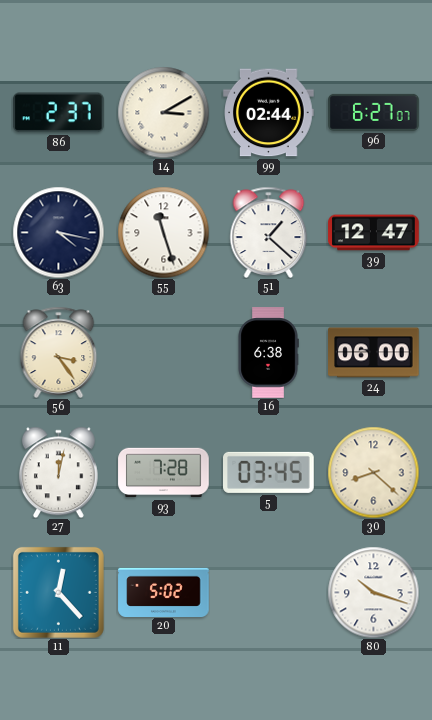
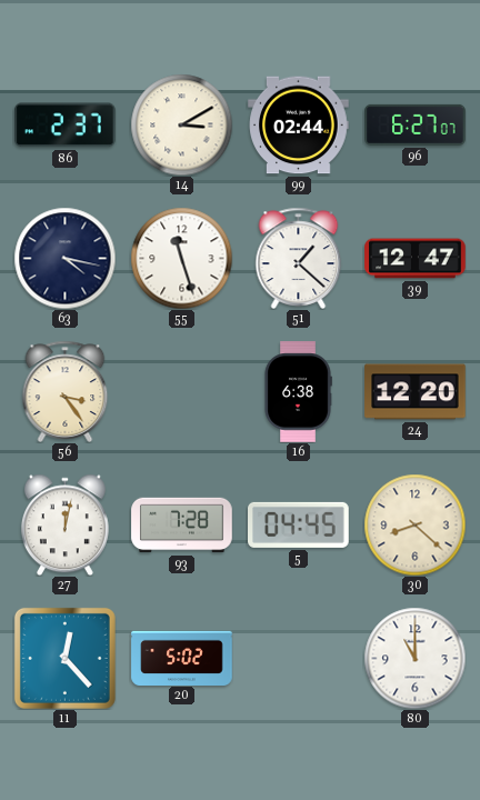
24: 06:00 -> 12:20
5: 03:45 -> 04:45
80: 10:18 -> 11:00
